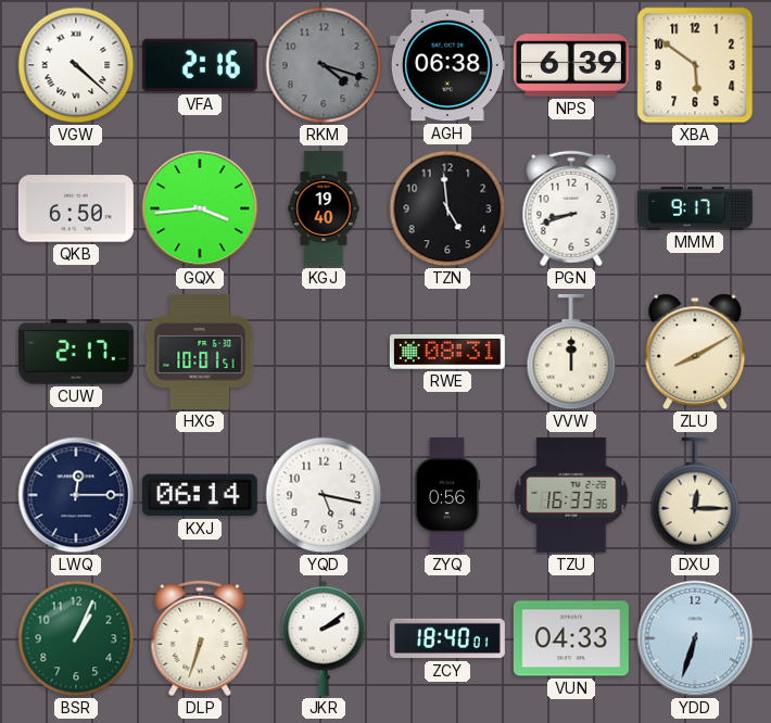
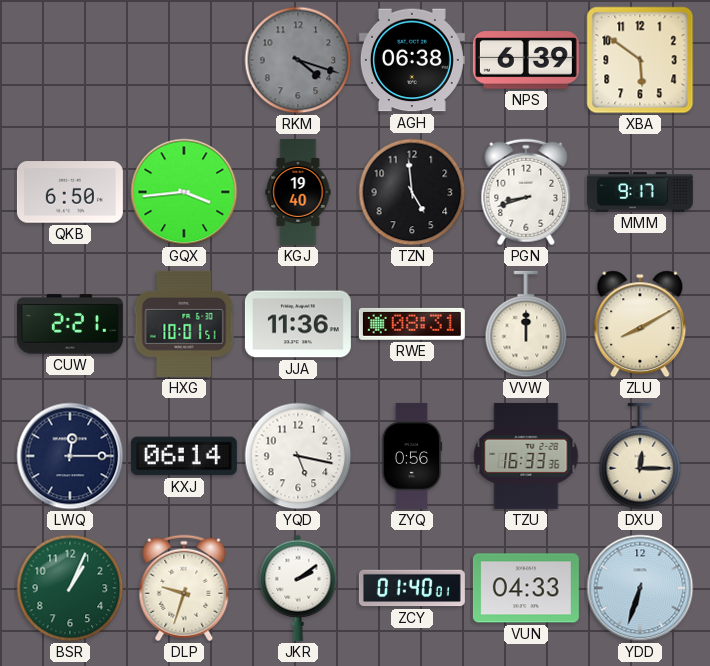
VGW: 4:22 -> none
VFA: 2:16 -> none
CUW: 2:17 -> 2:21
JJA: none -> 11:36
DLP: 6:33 -> 9:33
ZCY: 18:40 -> 01:40
